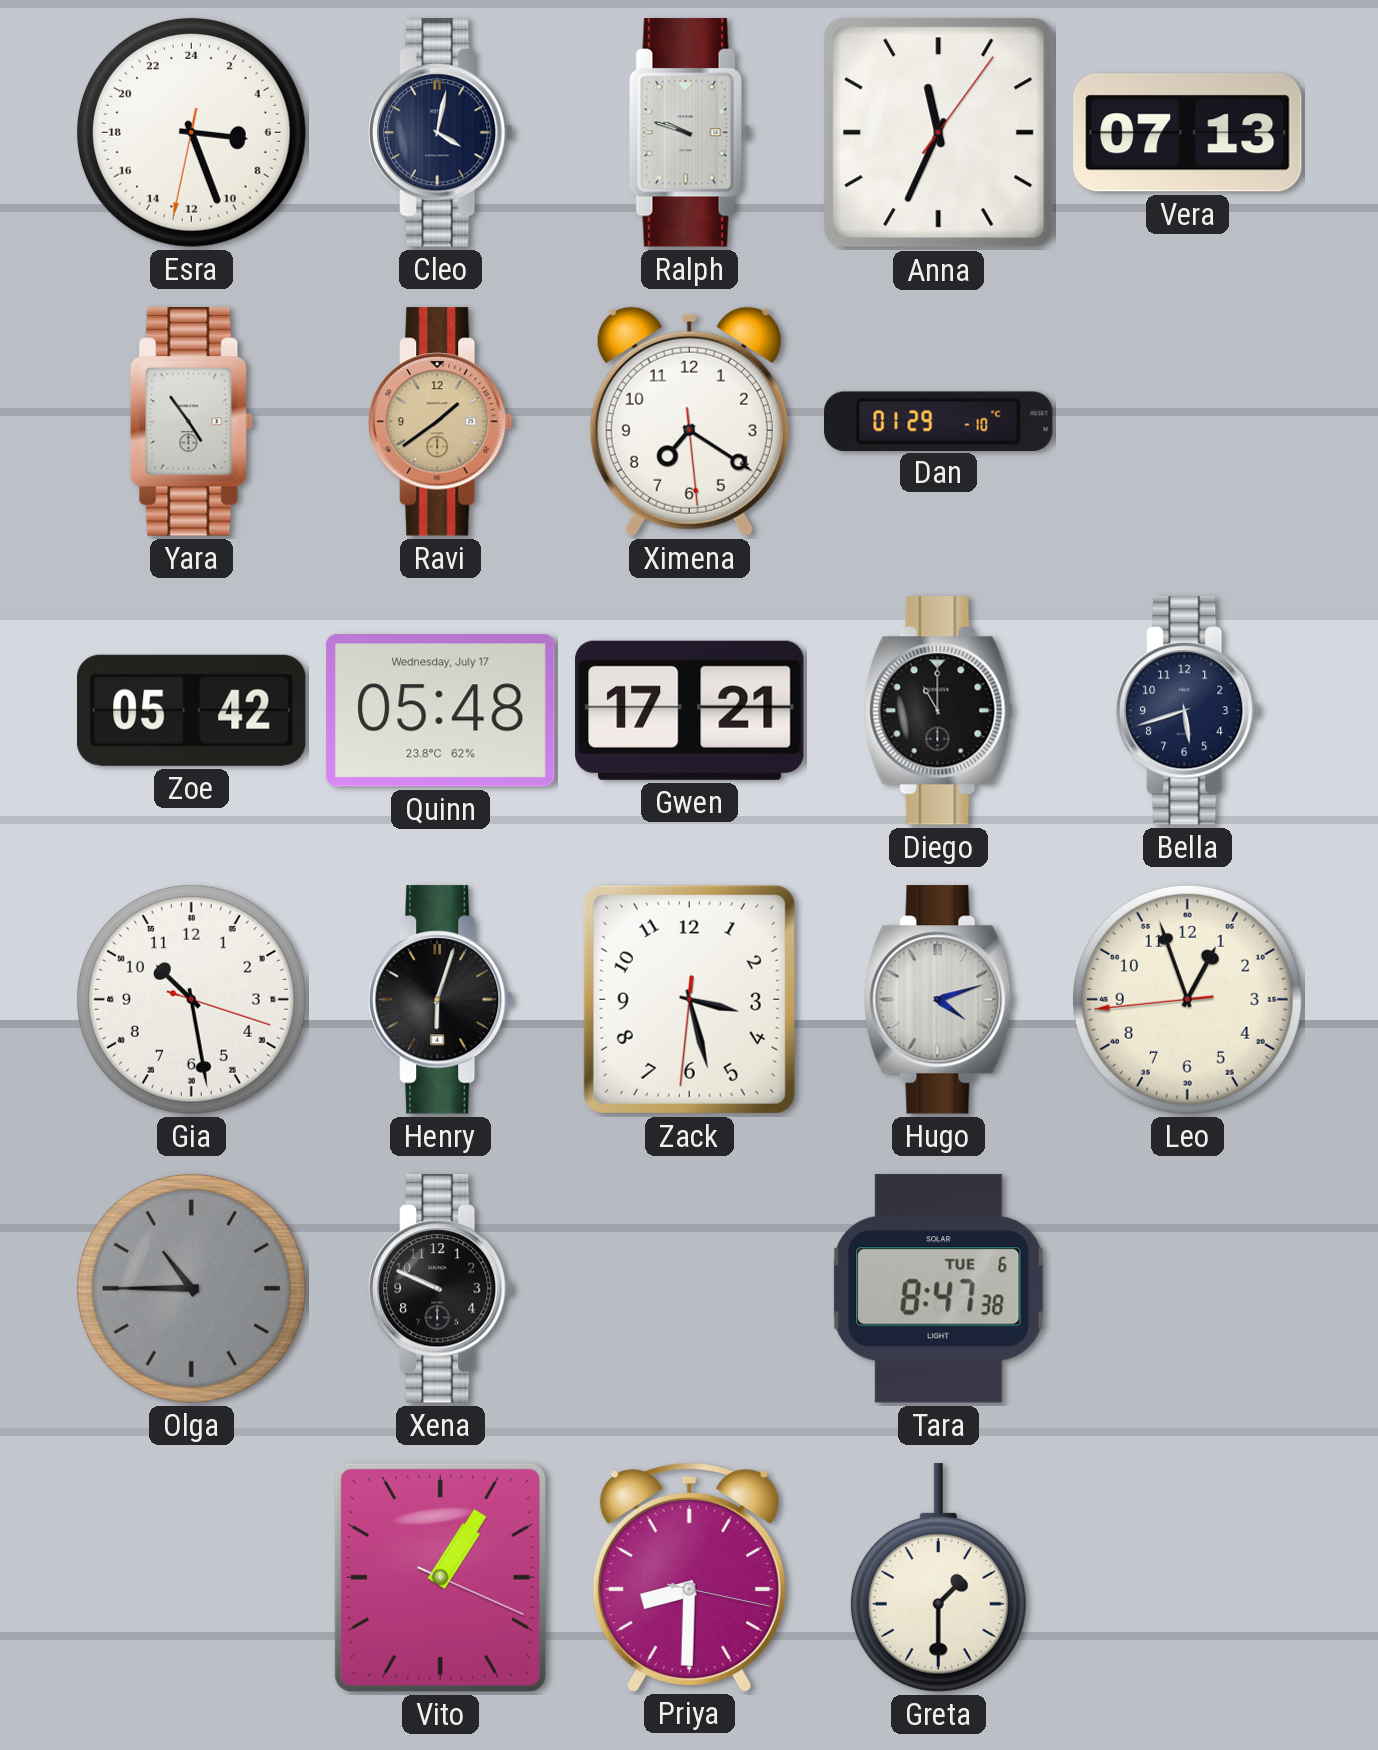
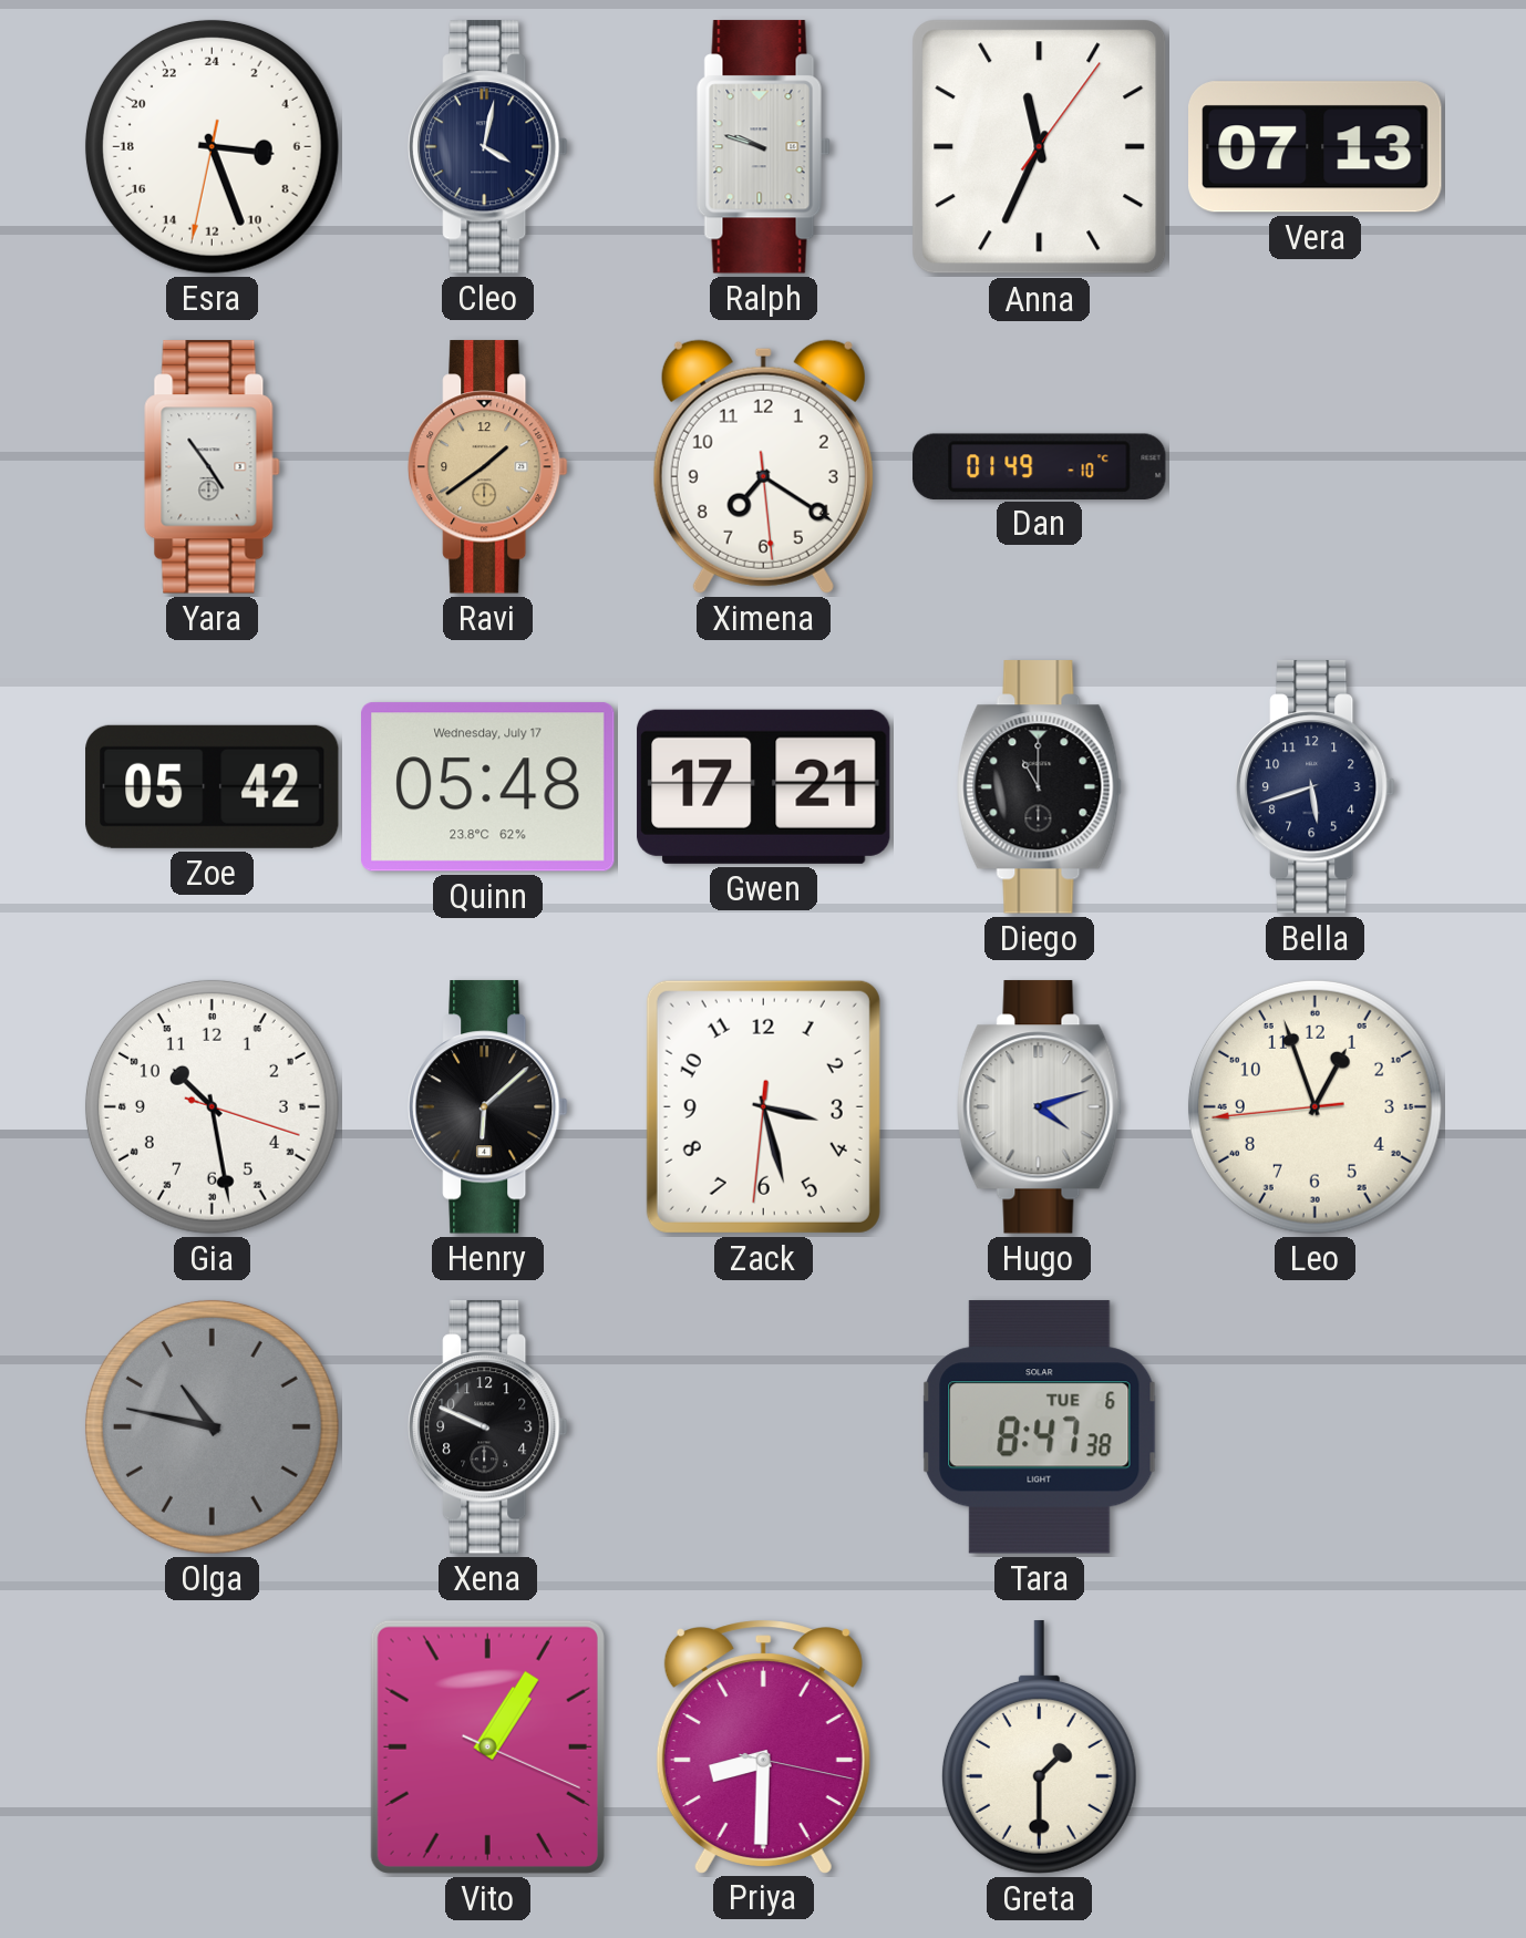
Dan: 01:29 -> 01:49
Henry: 6:03 -> 6:08
Olga: 10:45 -> 10:47
